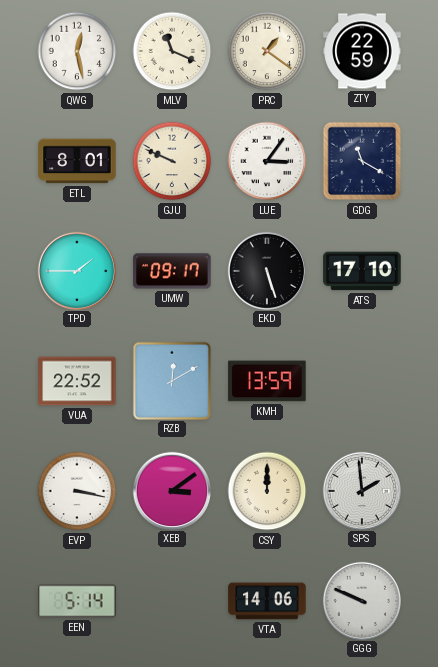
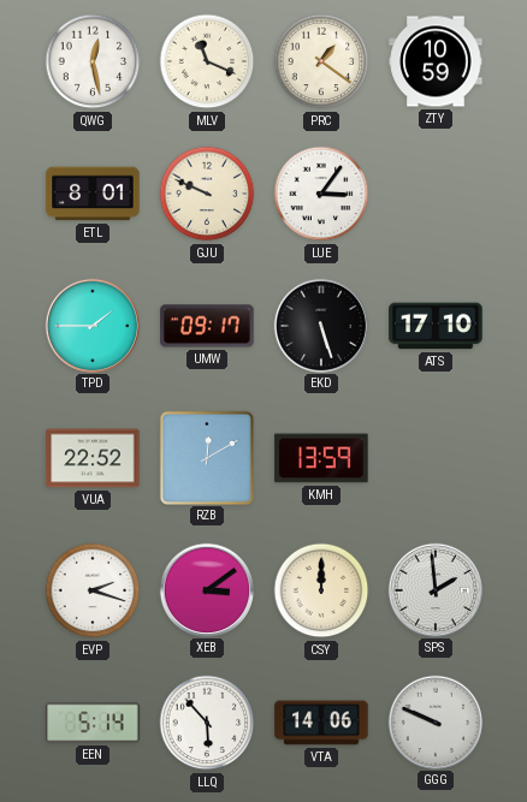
ZTY: 22:59 -> 10:59
GDG: 11:20 -> none
EVP: 3:17 -> 2:18
LLQ: none -> 5:53
